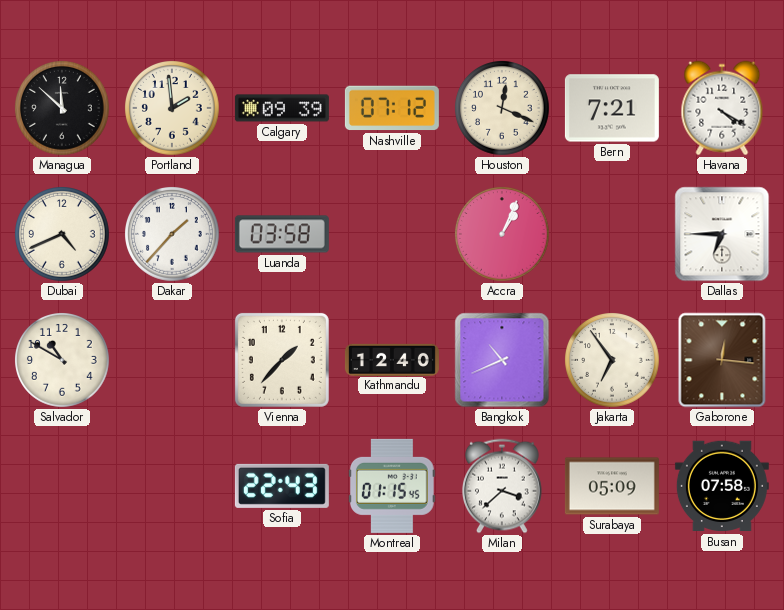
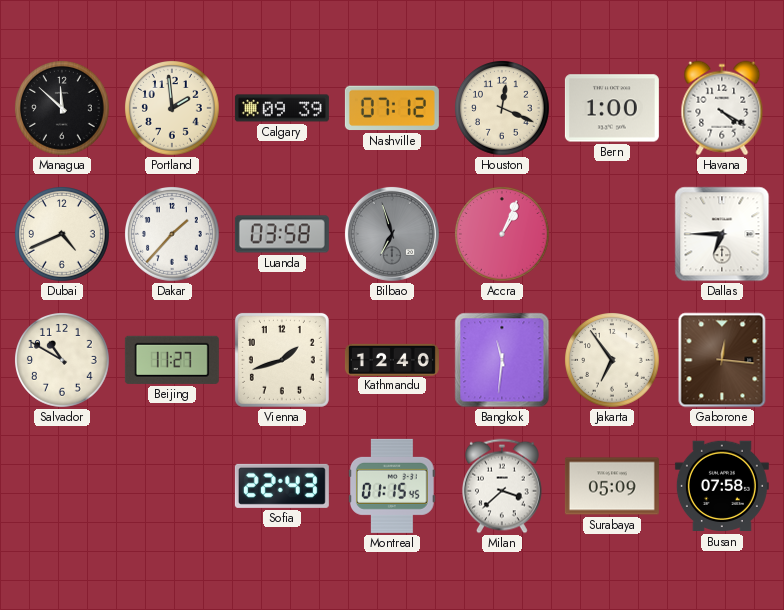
Bern: 7:21 -> 1:00
Bilbao: none -> 6:57
Beijing: none -> 11:27
Vienna: 1:37 -> 1:42
Bangkok: 10:41 -> 11:31
